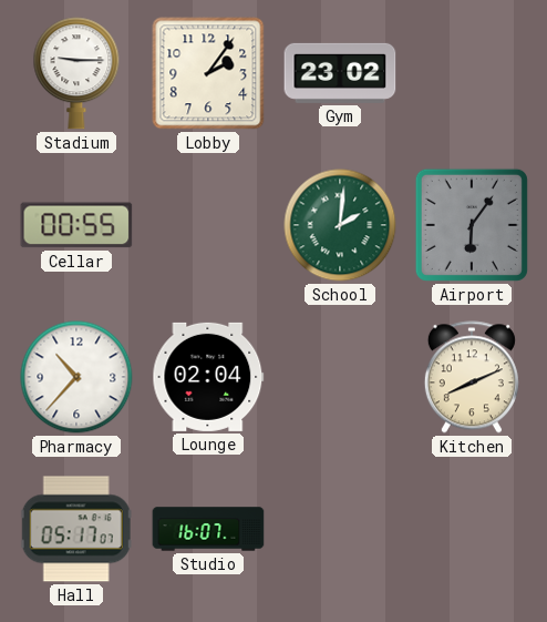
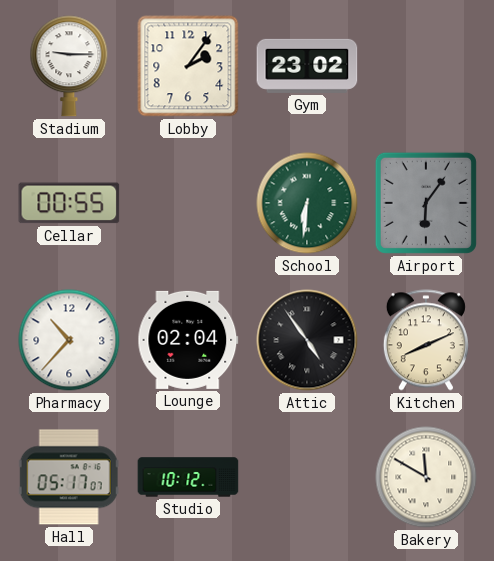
School: 2:01 -> 6:31
Attic: none -> 4:54
Studio: 16:07 -> 10:12
Bakery: none -> 11:50
